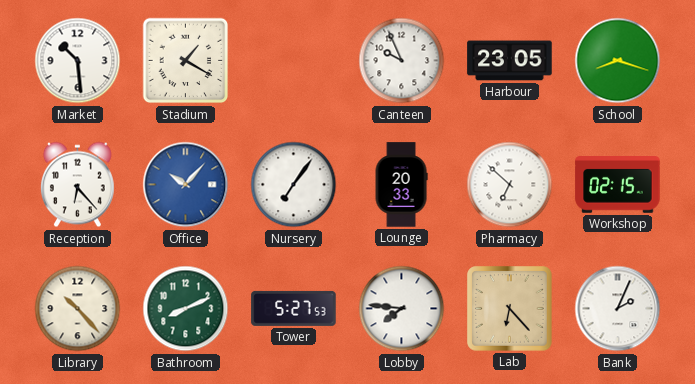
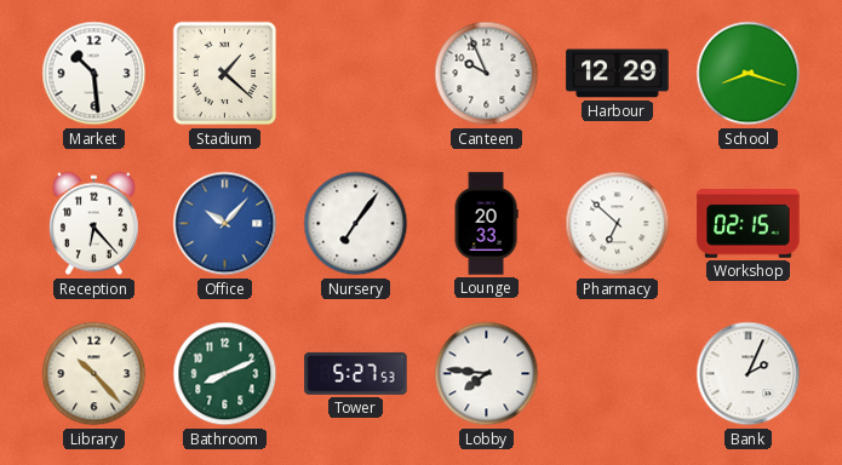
Stadium: 1:20 -> 1:22
Harbour: 23:05 -> 12:29
Lab: 6:23 -> none
